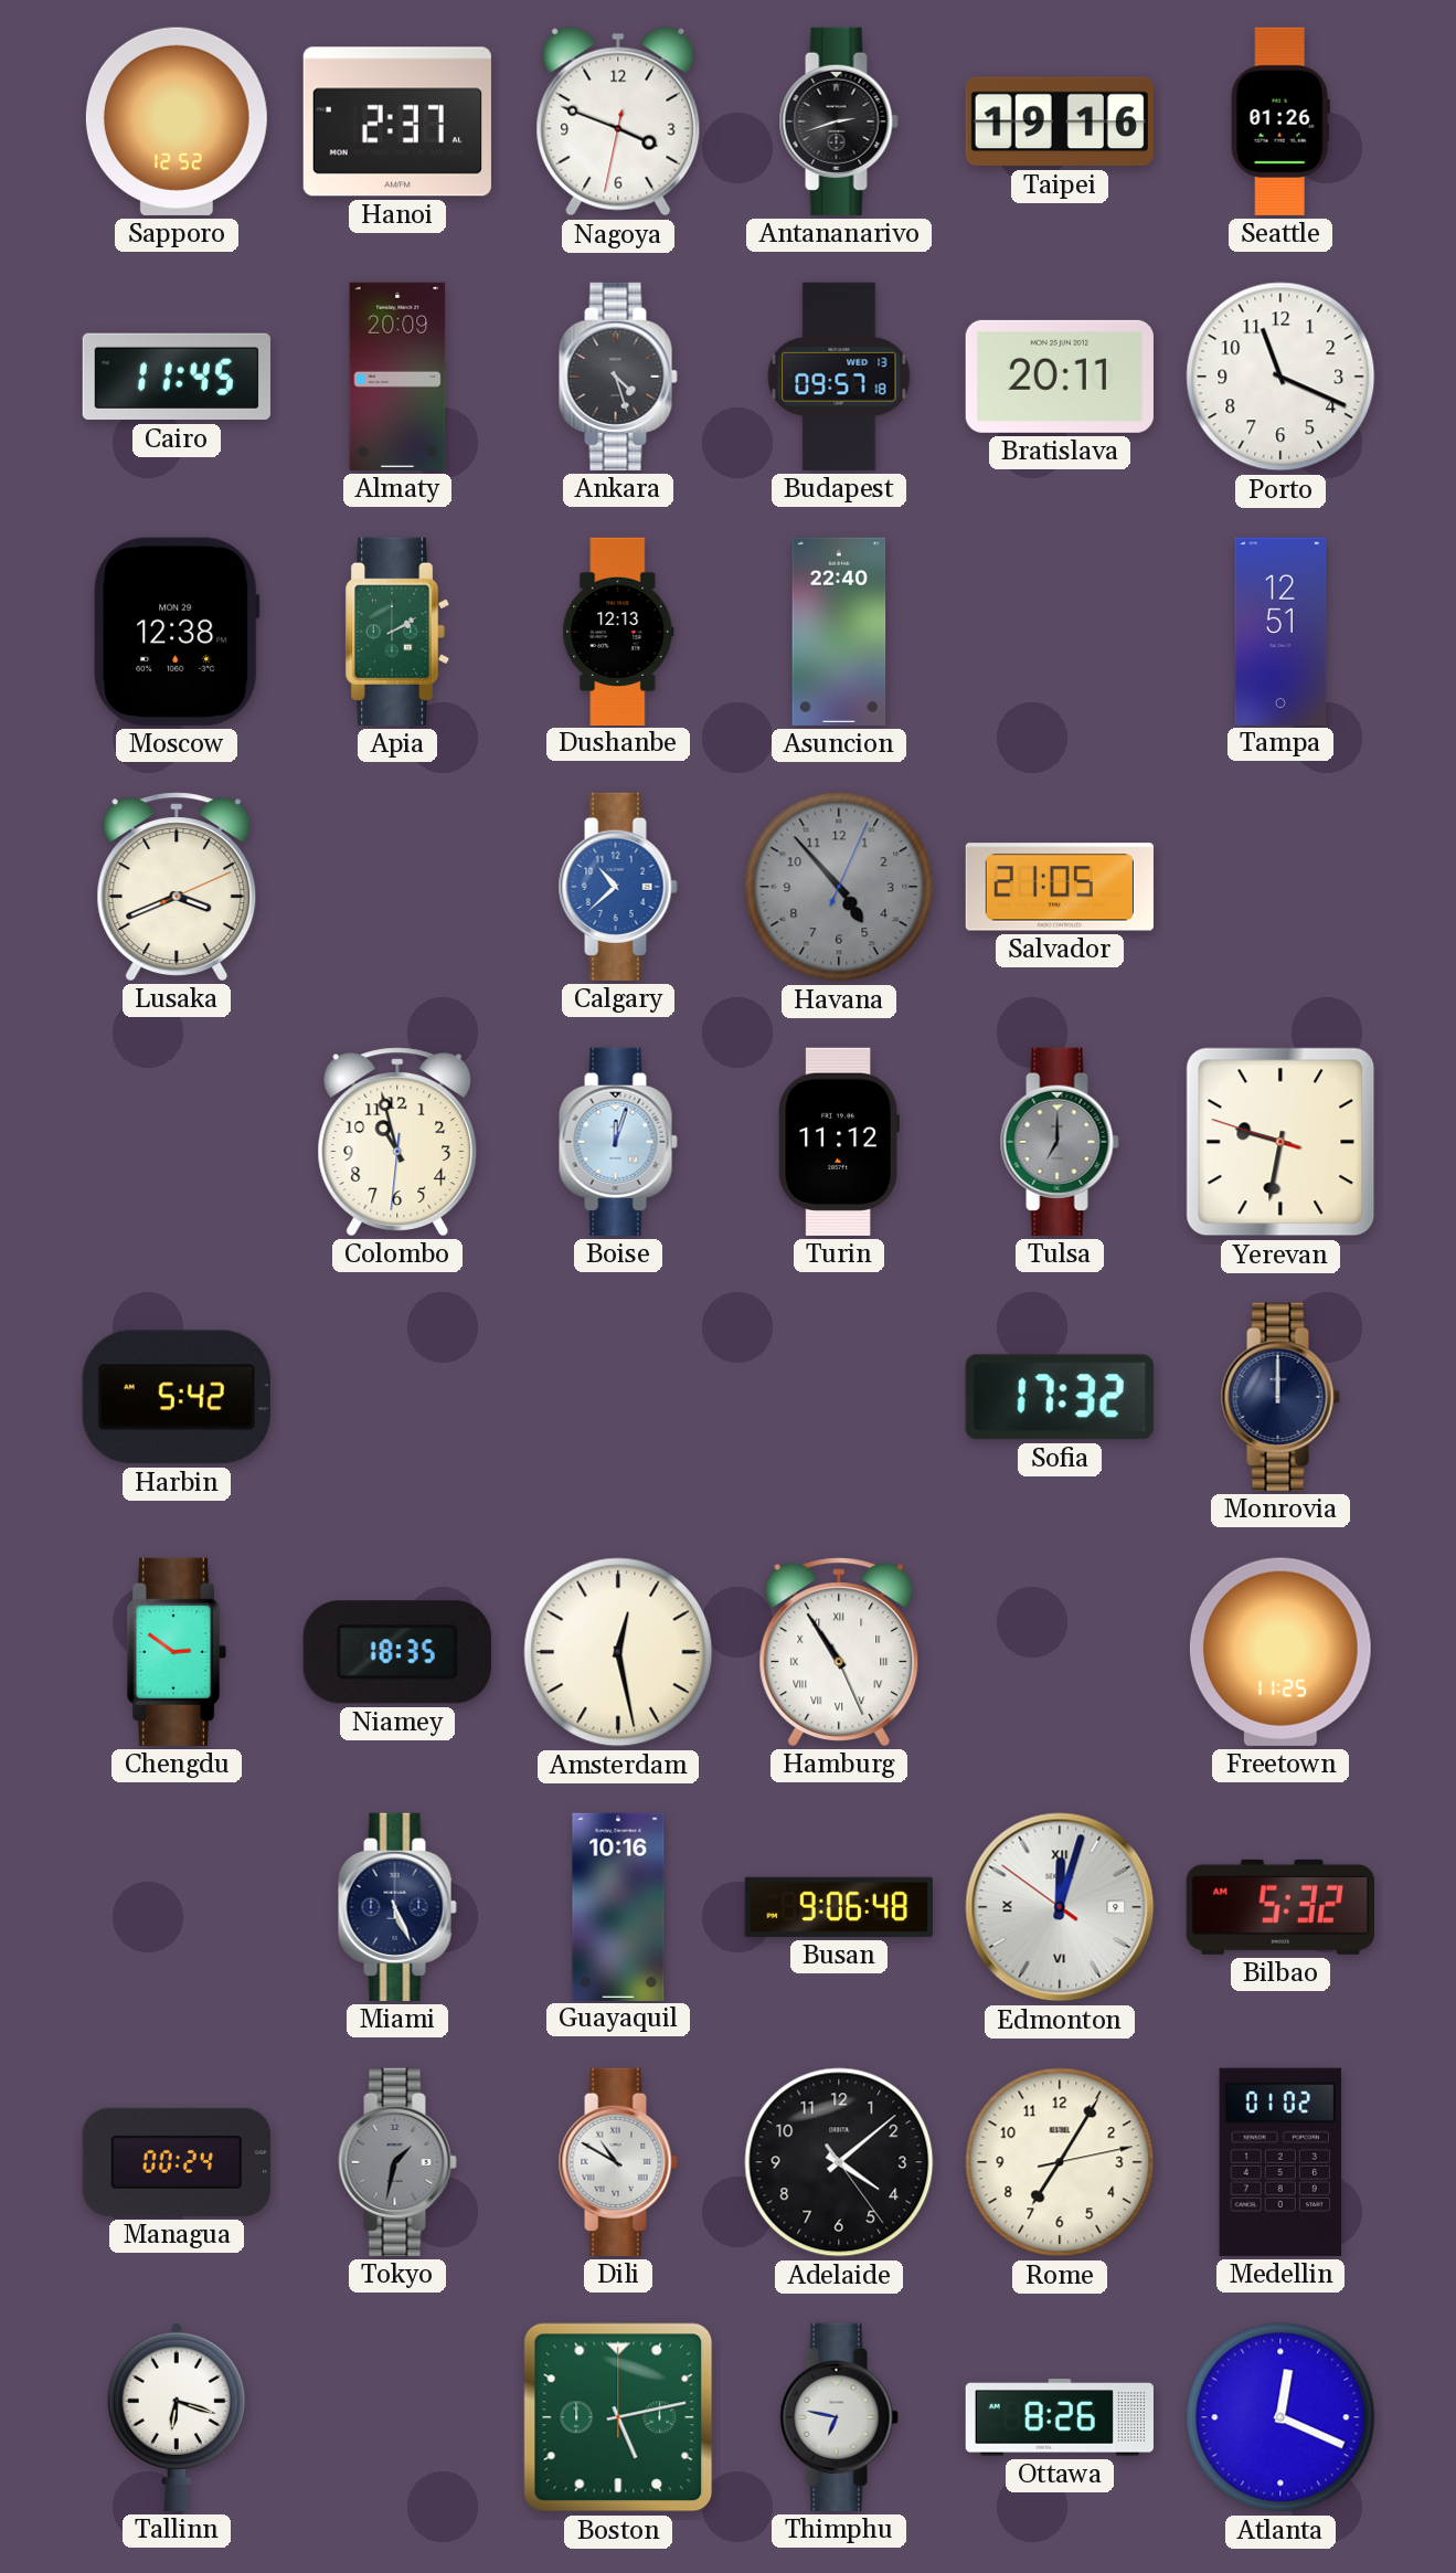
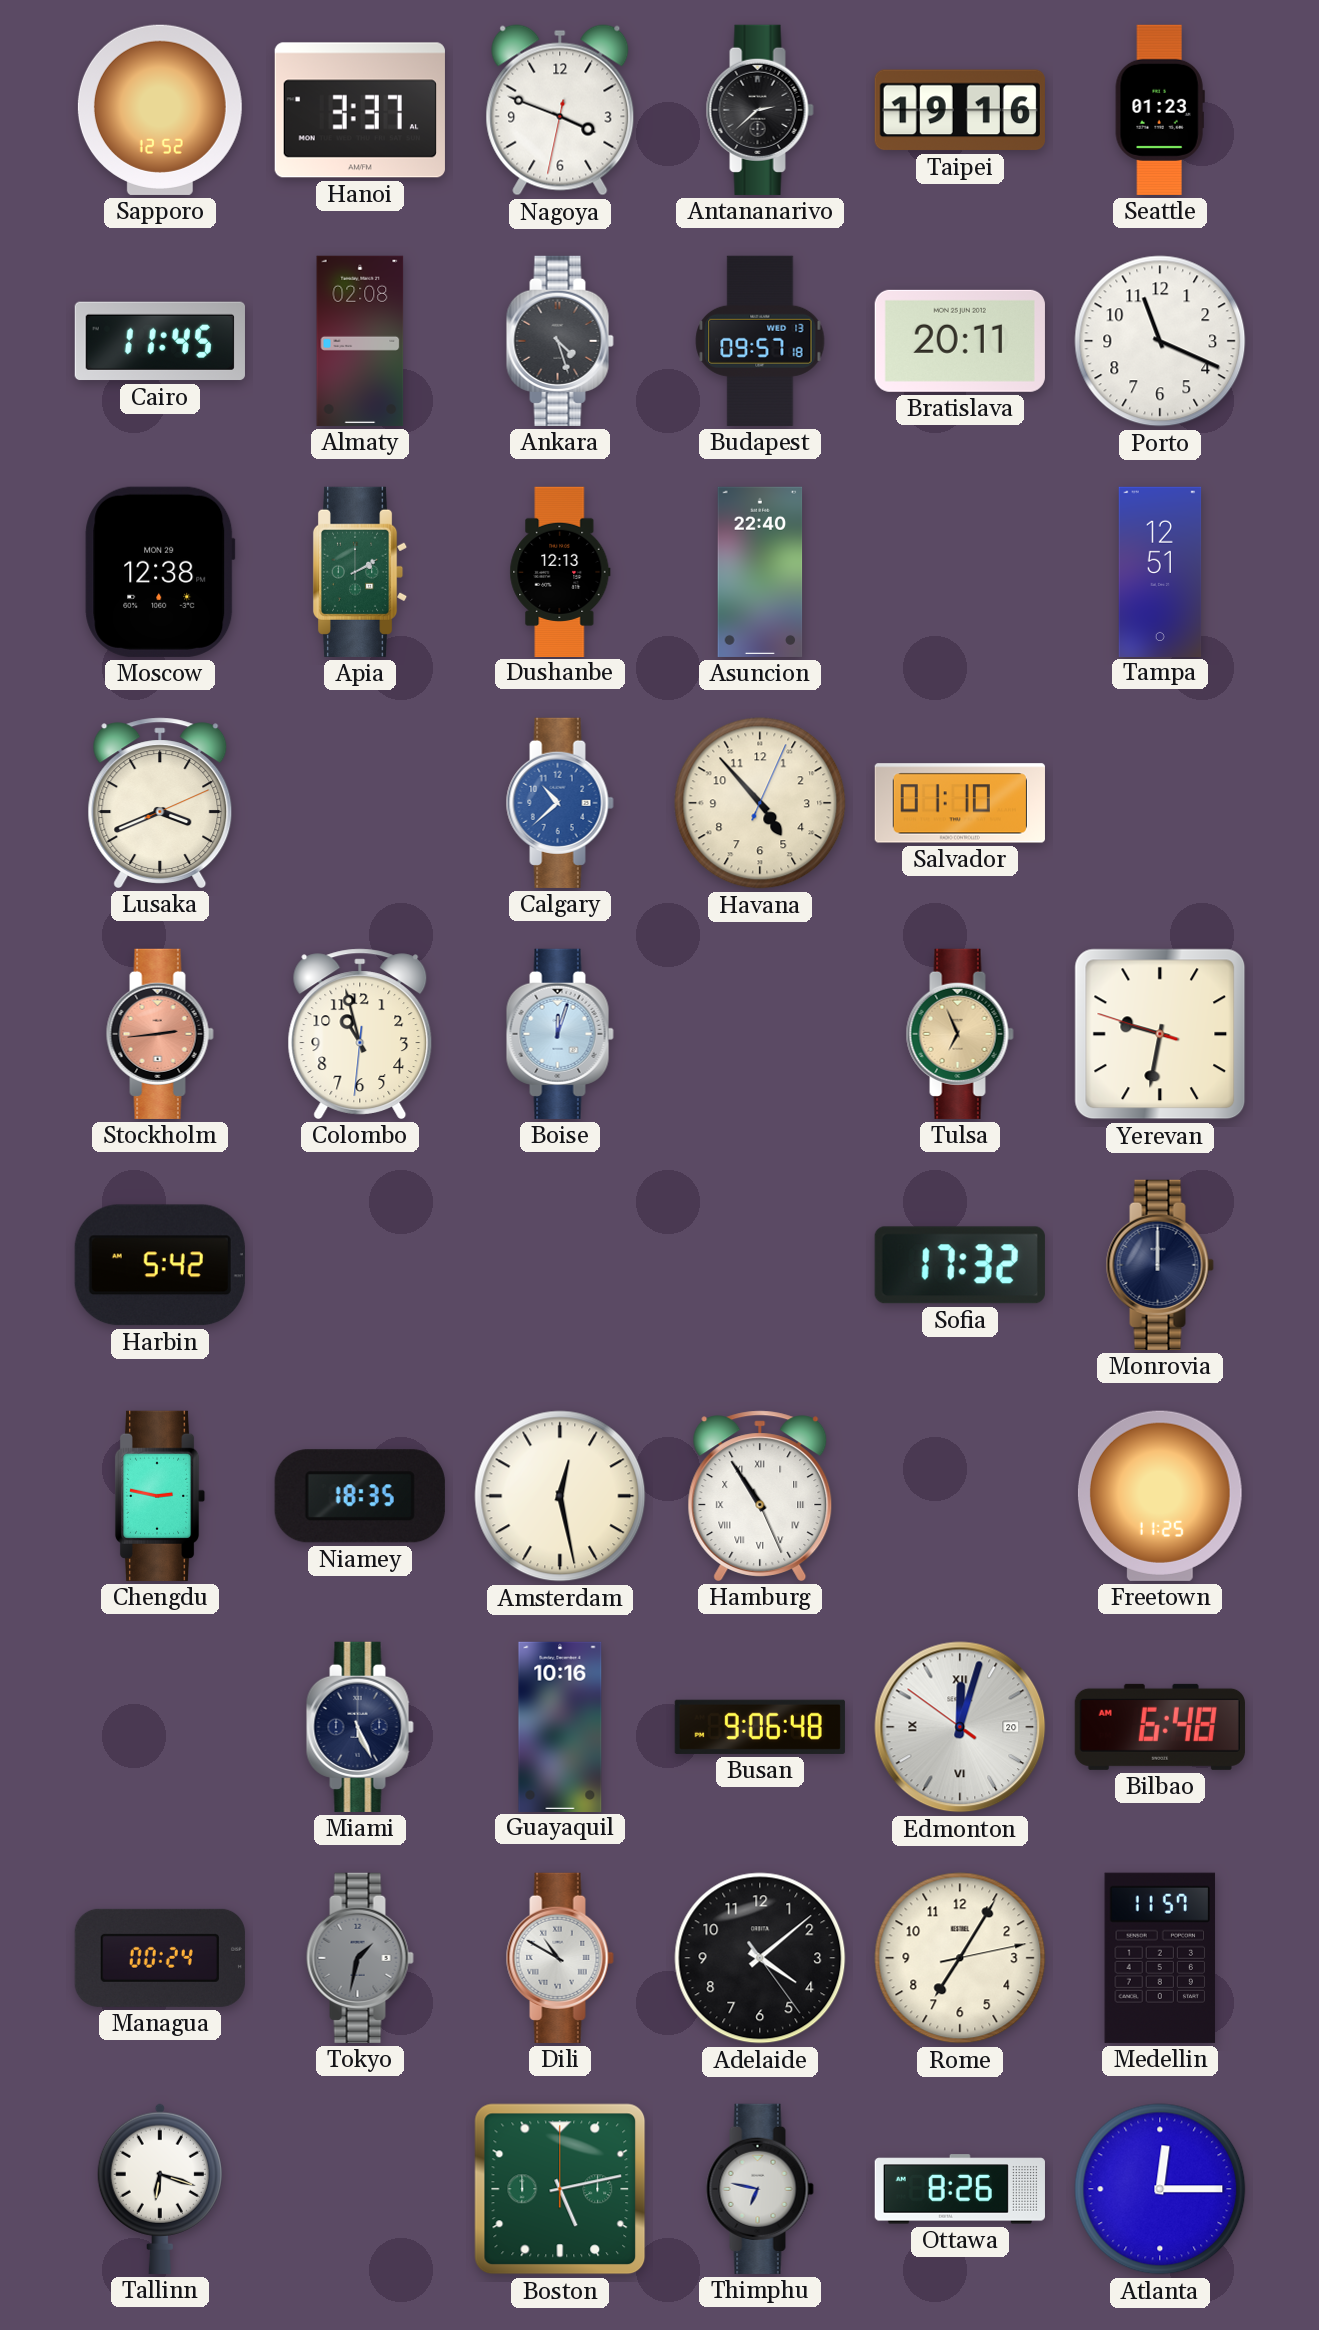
Hanoi: 2:37 -> 3:37
Antananarivo: 2:42 -> 2:38
Seattle: 01:26 -> 01:23
Almaty: 20:09 -> 02:08
Havana dial: grey -> cream
Salvador: 21:05 -> 01:10
Stockholm: none -> 2:44
Turin: 11:12 -> none
Tulsa: 7:00 -> 6:56
Tulsa dial: grey -> champagne
Chengdu: 2:51 -> 2:47
Edmonton date: 9 -> 20
Bilbao: 5:32 -> 6:48
Medellin: 01:02 -> 11:57
Atlanta: 12:19 -> 12:15
